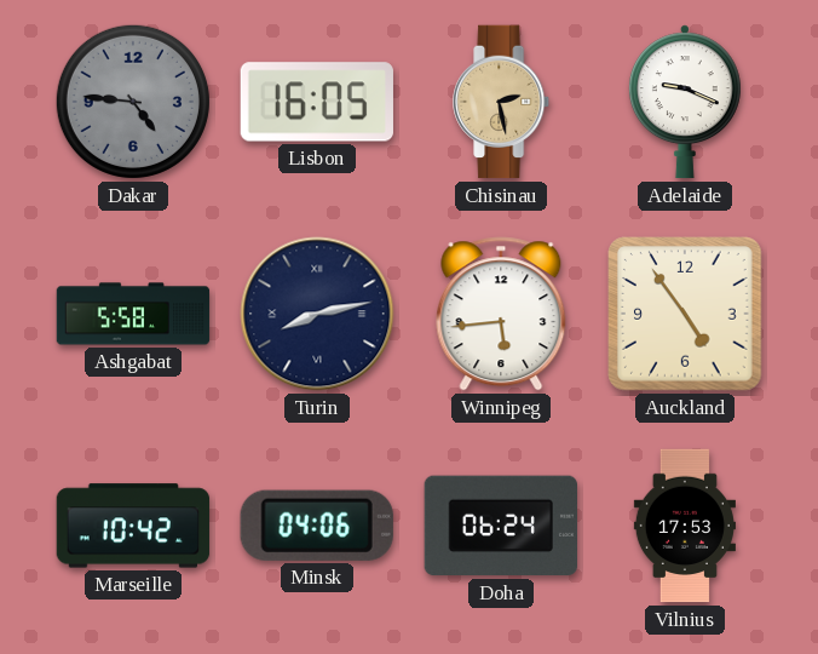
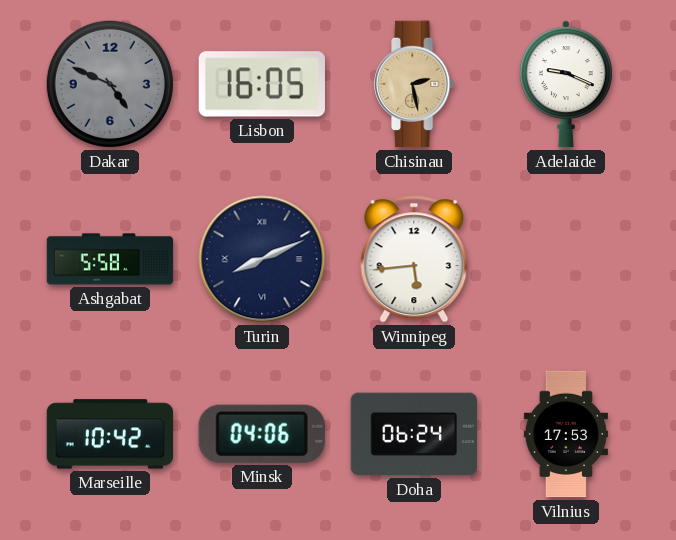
Dakar: 4:46 -> 4:49
Turin: 8:13 -> 8:11
Auckland: 4:54 -> none
